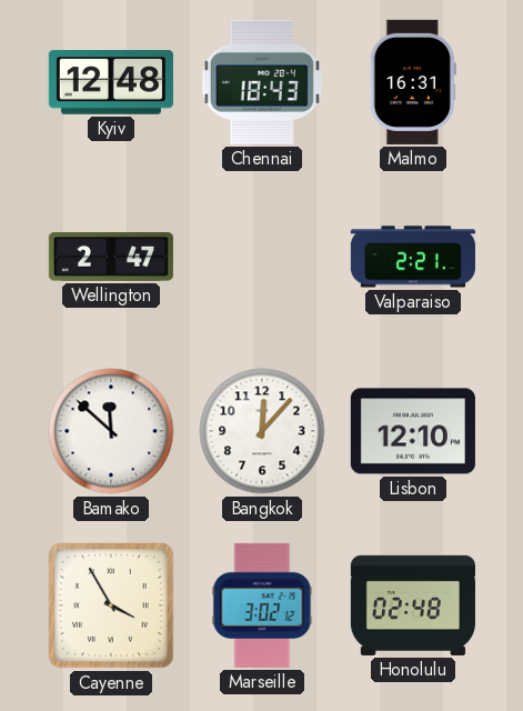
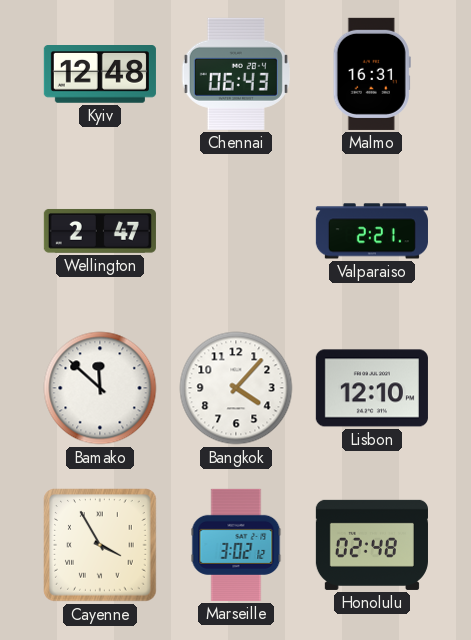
Chennai: 18:43 -> 06:43
Bangkok: 12:07 -> 4:07
